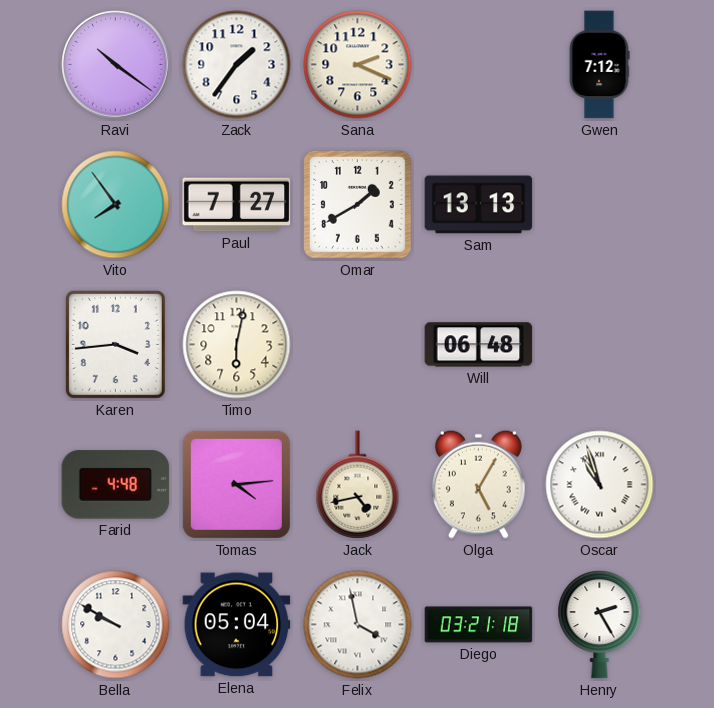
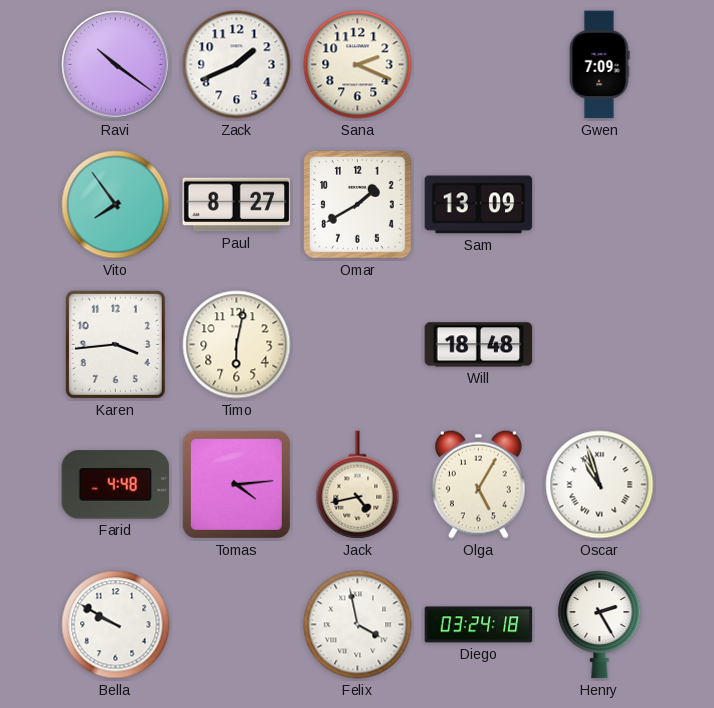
Zack: 1:36 -> 1:41
Gwen: 7:12 -> 7:09
Paul: 7:27 -> 8:27
Sam: 13:13 -> 13:09
Will: 06:48 -> 18:48
Elena: 05:04 -> none
Diego: 03:21 -> 03:24
